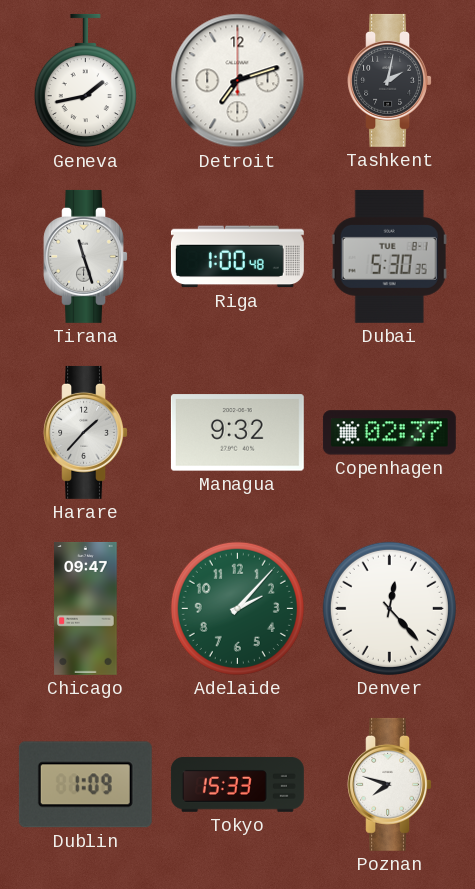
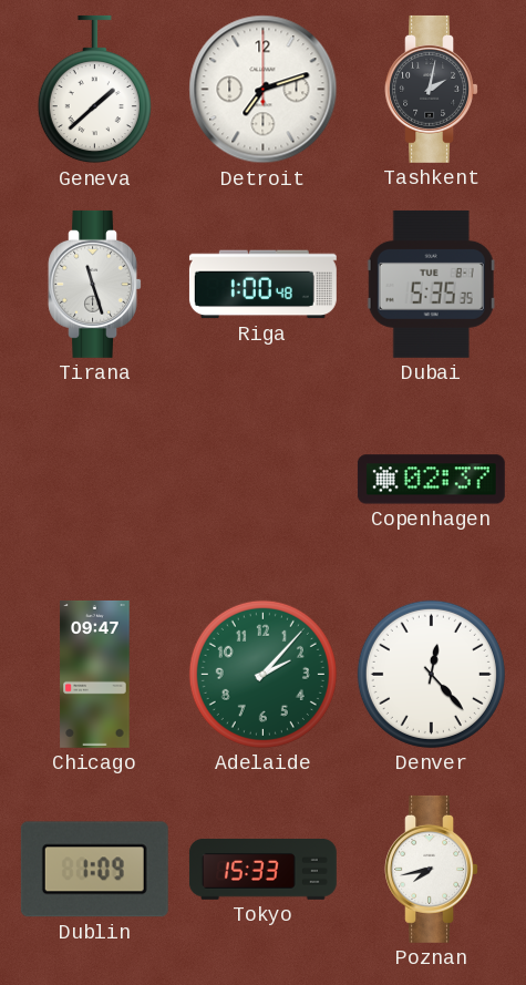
Geneva: 1:43 -> 1:38
Dubai: 5:30 -> 5:35
Harare: 1:37 -> none
Managua: 9:32 -> none
Poznan: 7:48 -> 7:43
